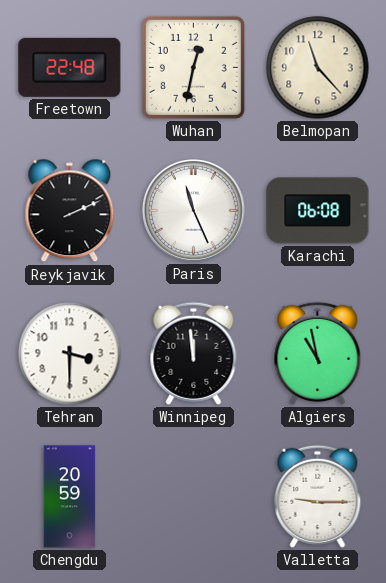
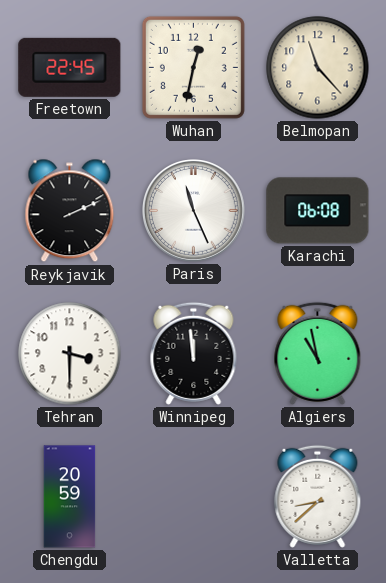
Freetown: 22:48 -> 22:45
Valletta: 9:15 -> 8:38
